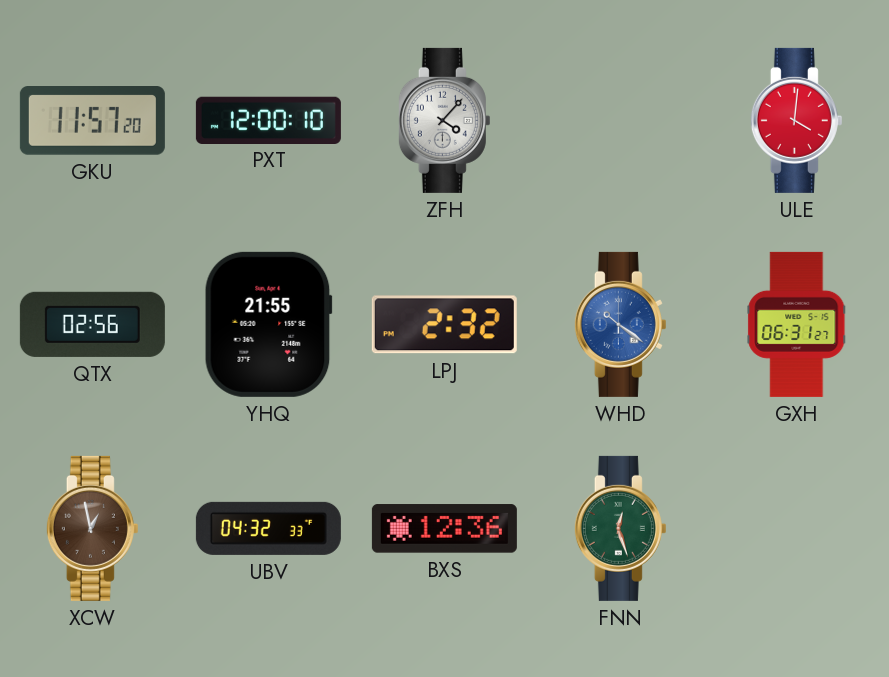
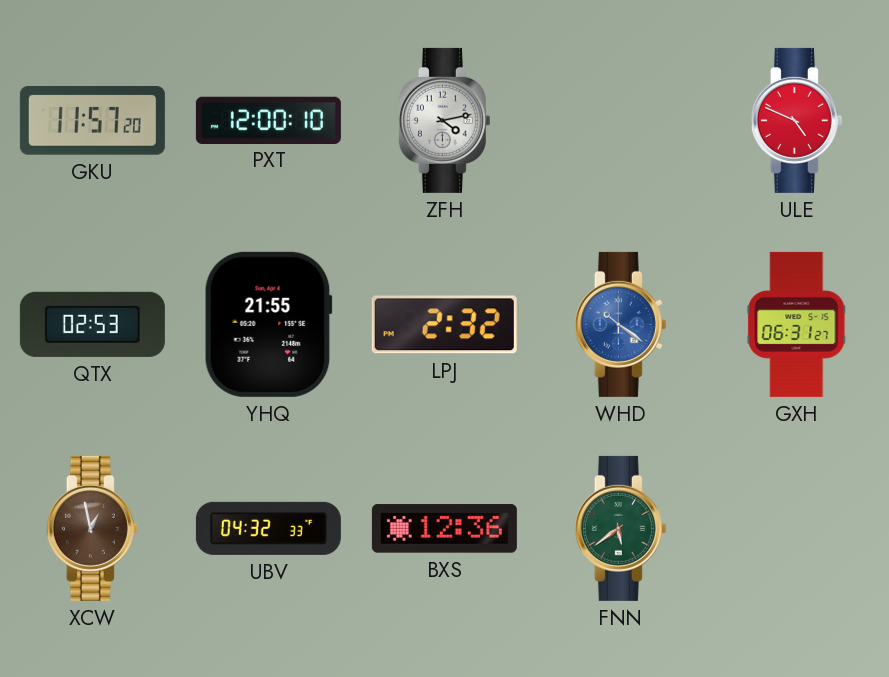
ZFH: 4:07 -> 4:13
ULE: 4:01 -> 4:49
QTX: 02:56 -> 02:53
FNN: 12:27 -> 5:39
